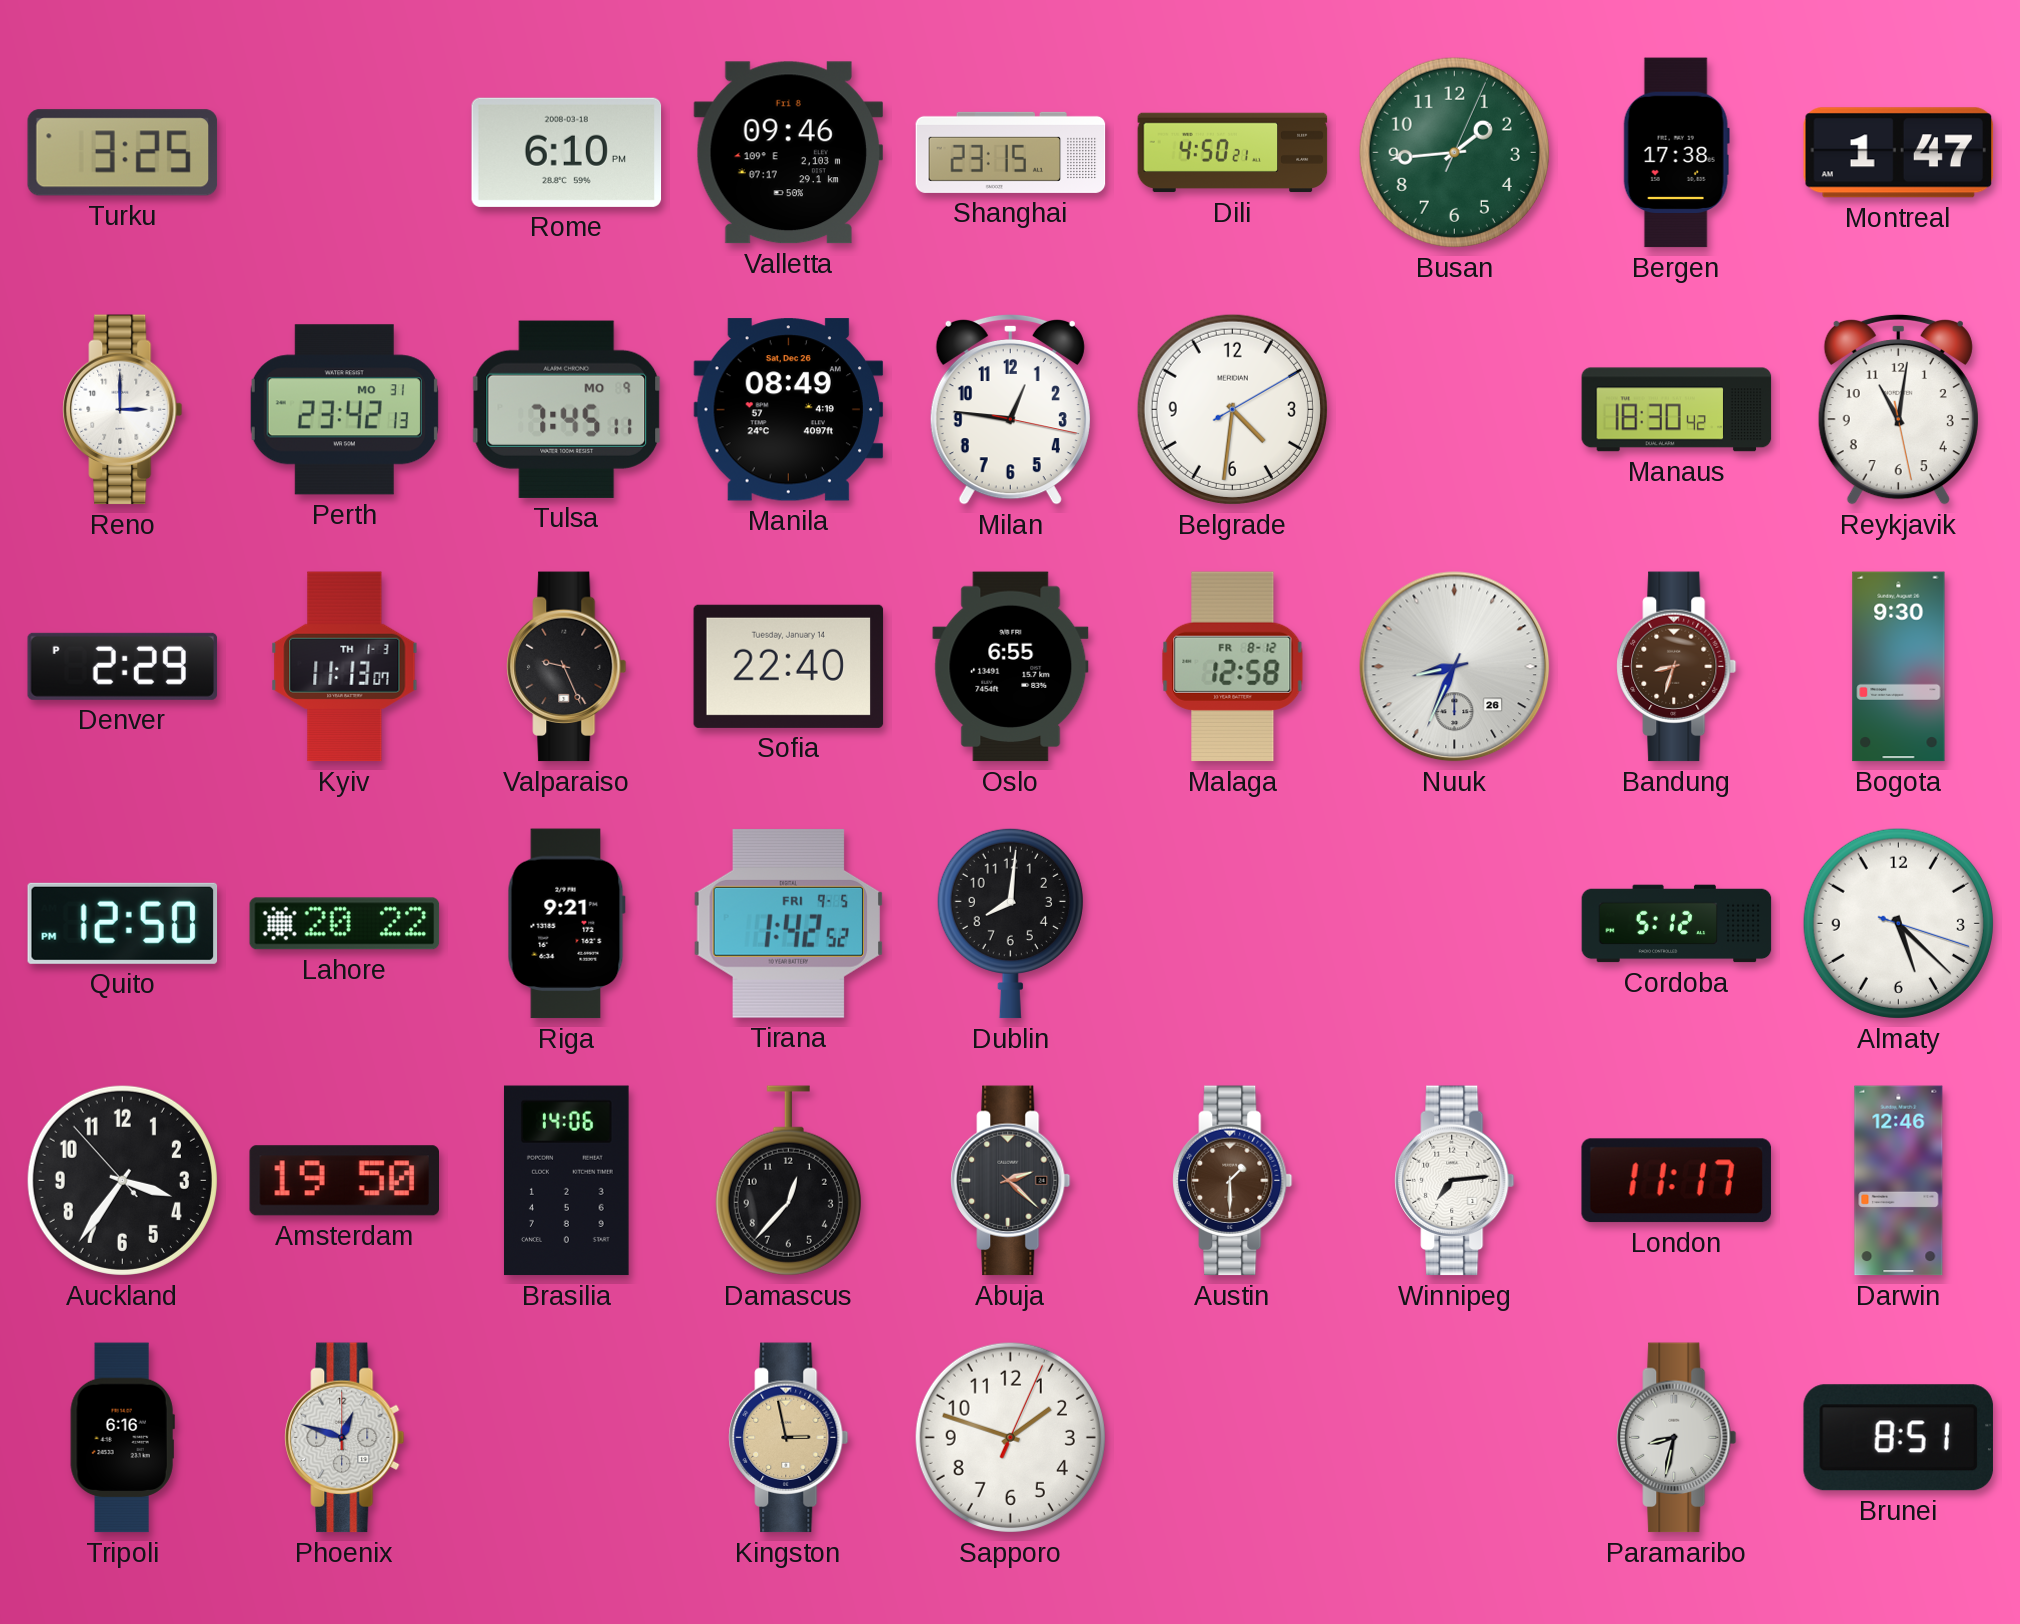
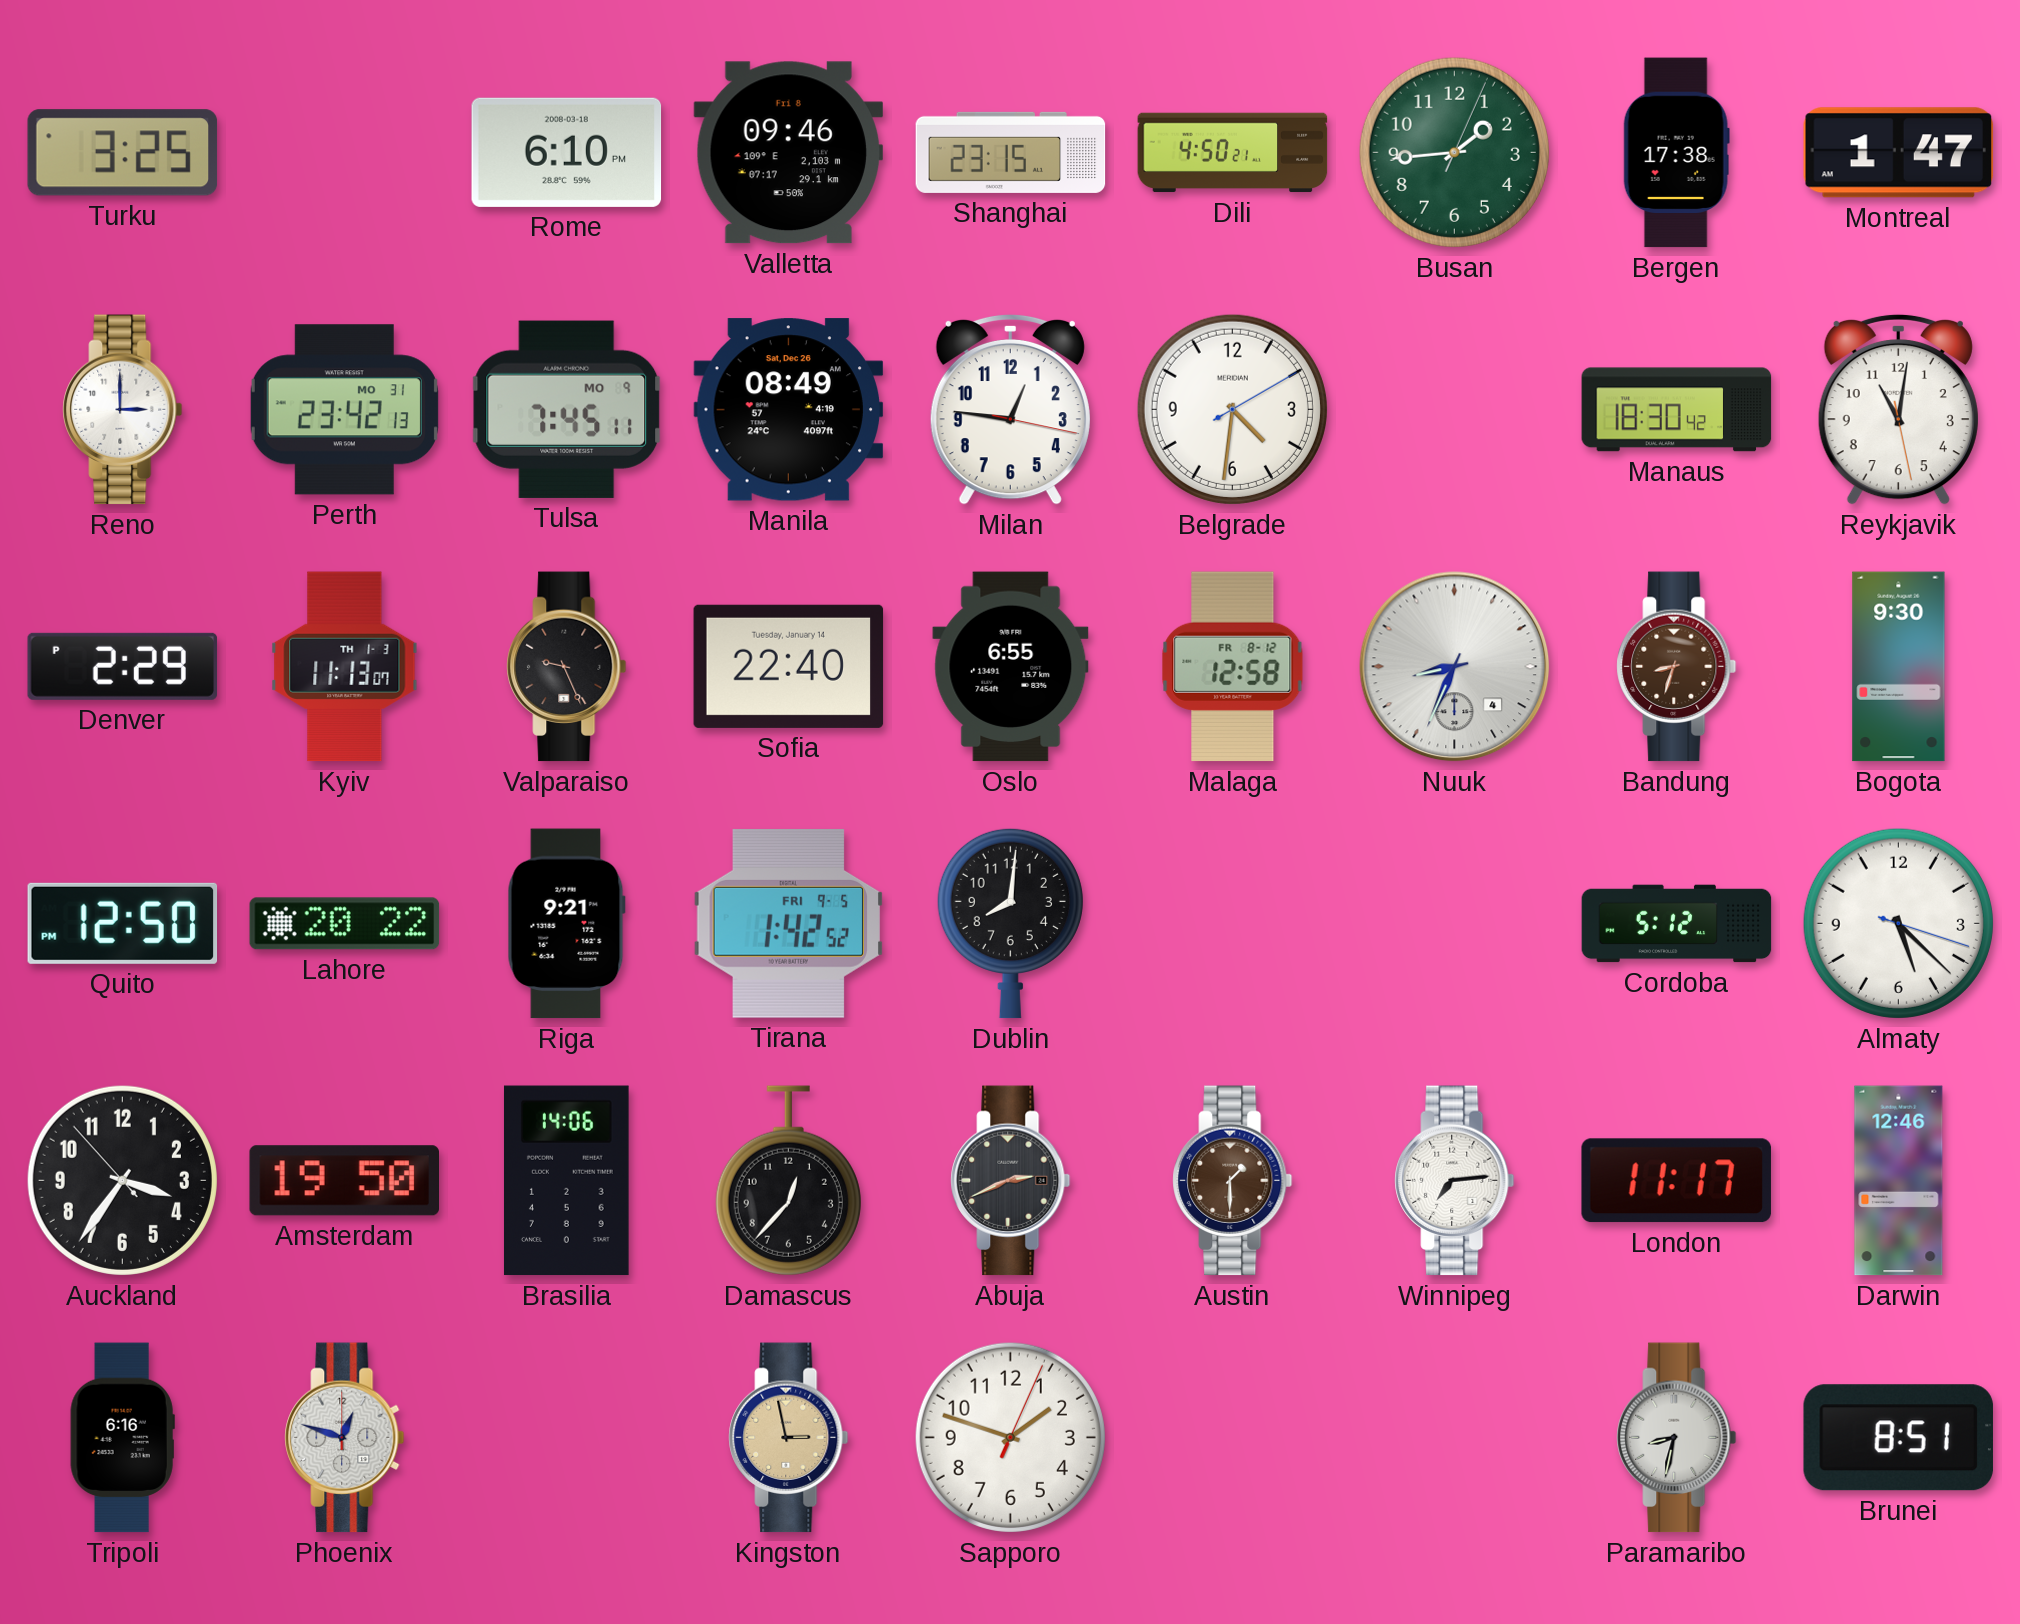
Nuuk date: 26 -> 4
Abuja: 2:22 -> 2:41
